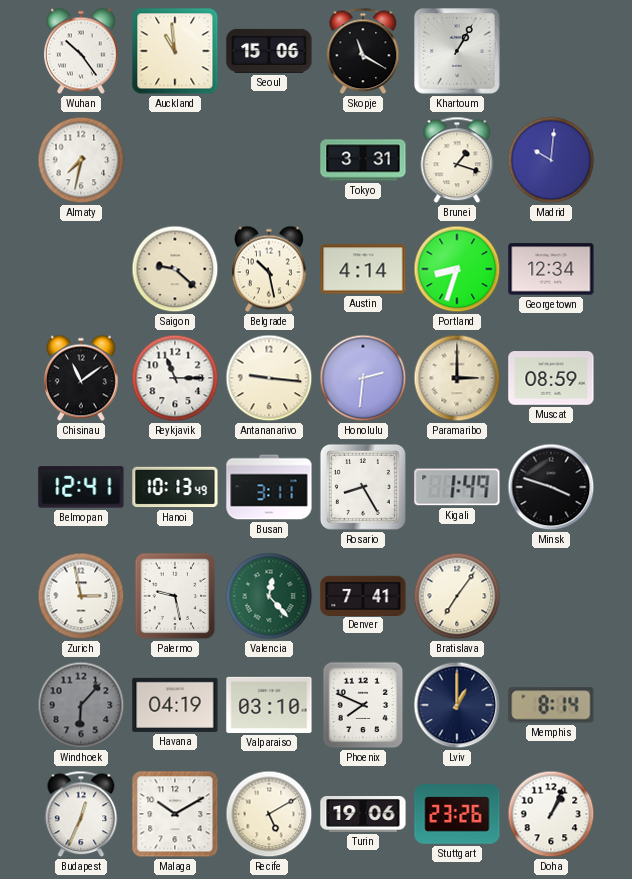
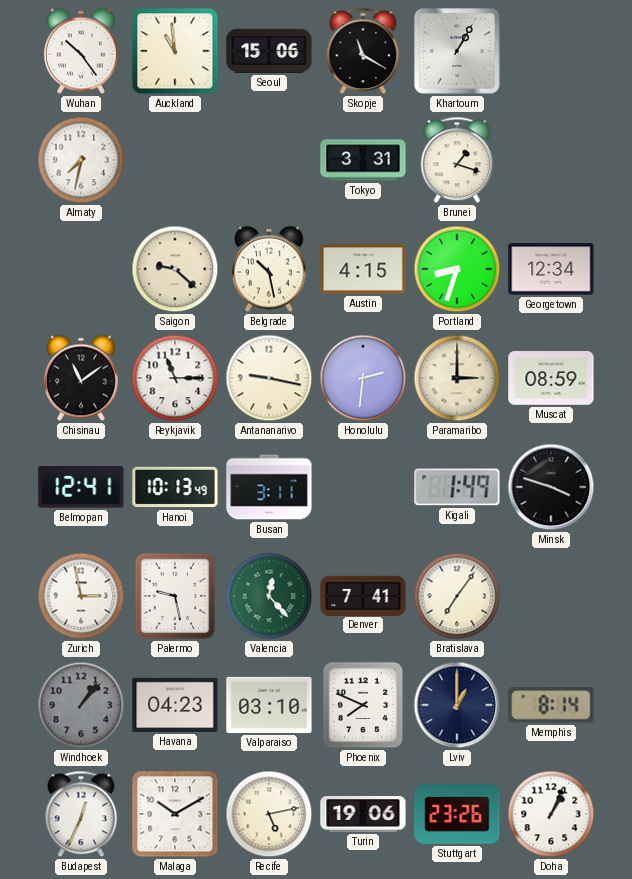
Madrid: 10:01 -> none
Austin: 4:14 -> 4:15
Antananarivo: 9:16 -> 9:17
Rosario: 8:25 -> none
Windhoek: 6:07 -> 1:07
Havana: 04:19 -> 04:23
Recife: 5:10 -> 5:13
